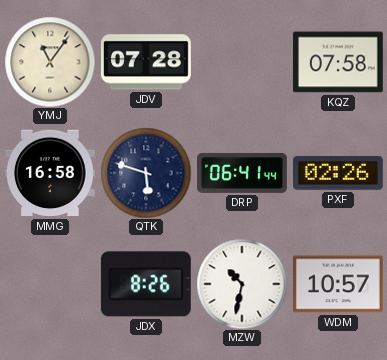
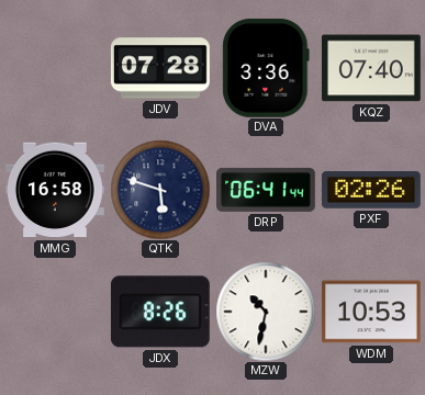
YMJ: 11:06 -> none
DVA: none -> 3:36
KQZ: 07:58 -> 07:40
WDM: 10:57 -> 10:53
